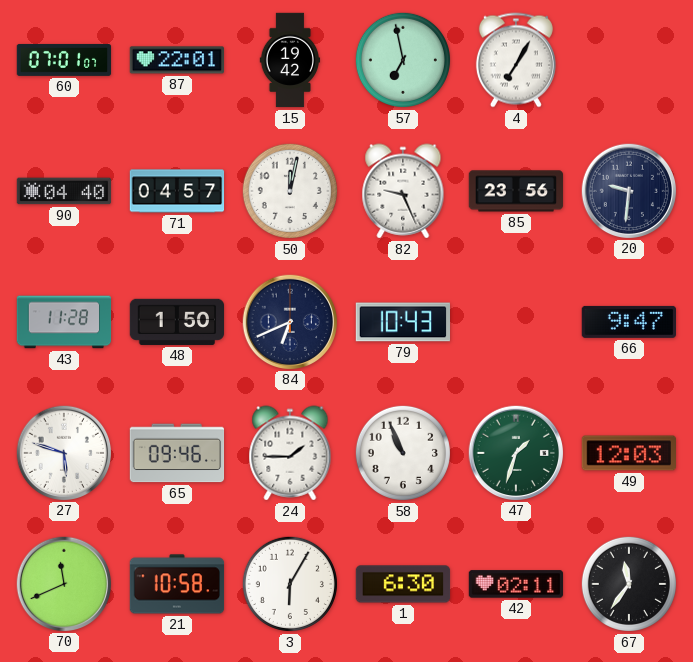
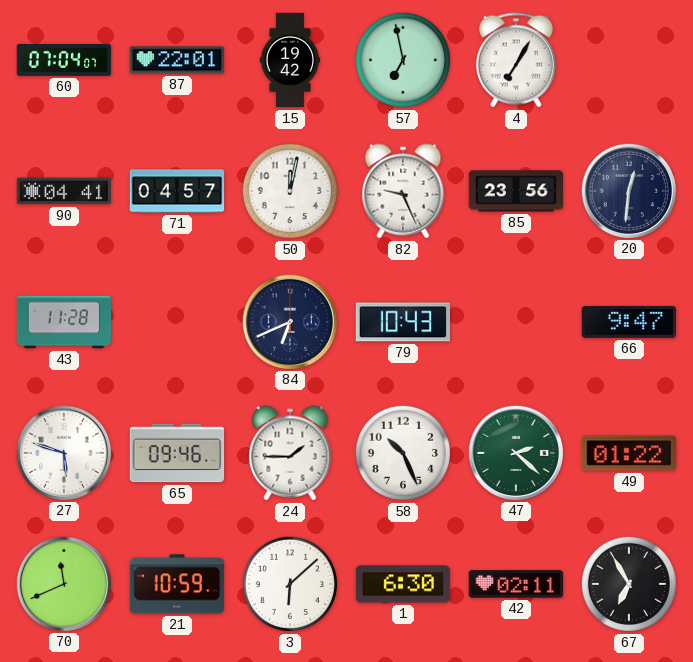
60: 07:01 -> 07:04
90: 04:40 -> 04:41
20: 9:31 -> 12:31
48: 1:50 -> none
58: 10:56 -> 10:26
47: 1:33 -> 2:22
49: 12:03 -> 01:22
21: 10:58 -> 10:59
3: 6:05 -> 6:08
67: 11:36 -> 6:55
